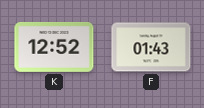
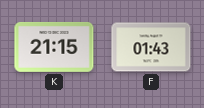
K: 12:52 -> 21:15
